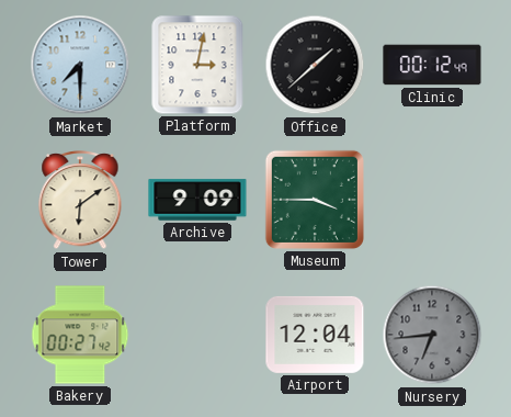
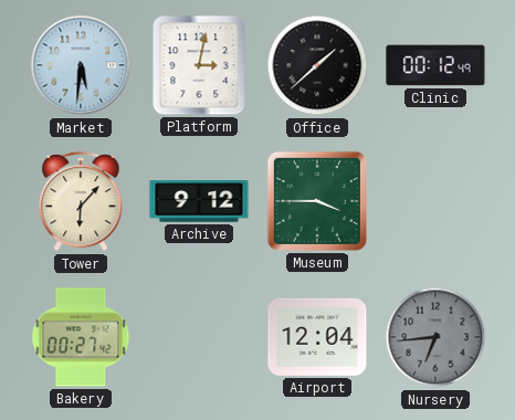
Market: 7:30 -> 5:31
Tower: 6:09 -> 6:07
Archive: 9:09 -> 9:12
